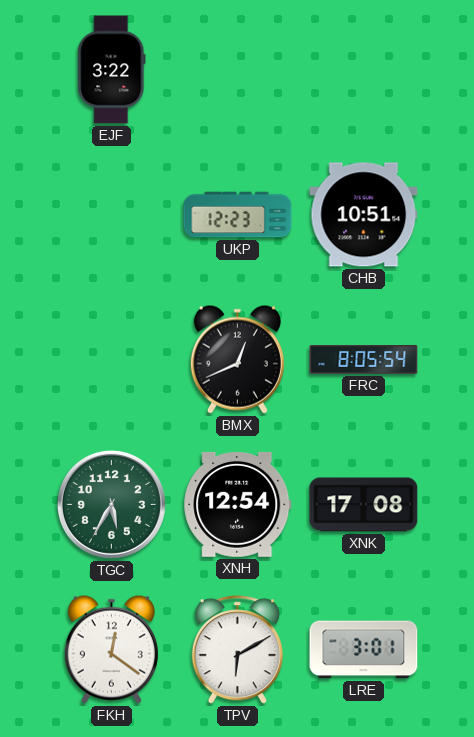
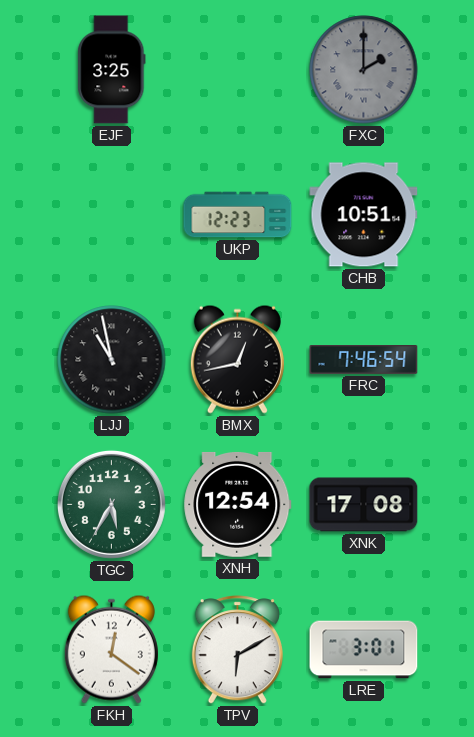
EJF: 3:22 -> 3:25
FXC: none -> 2:00
LJJ: none -> 10:58
BMX: 12:41 -> 12:43
FRC: 8:05 -> 7:46
